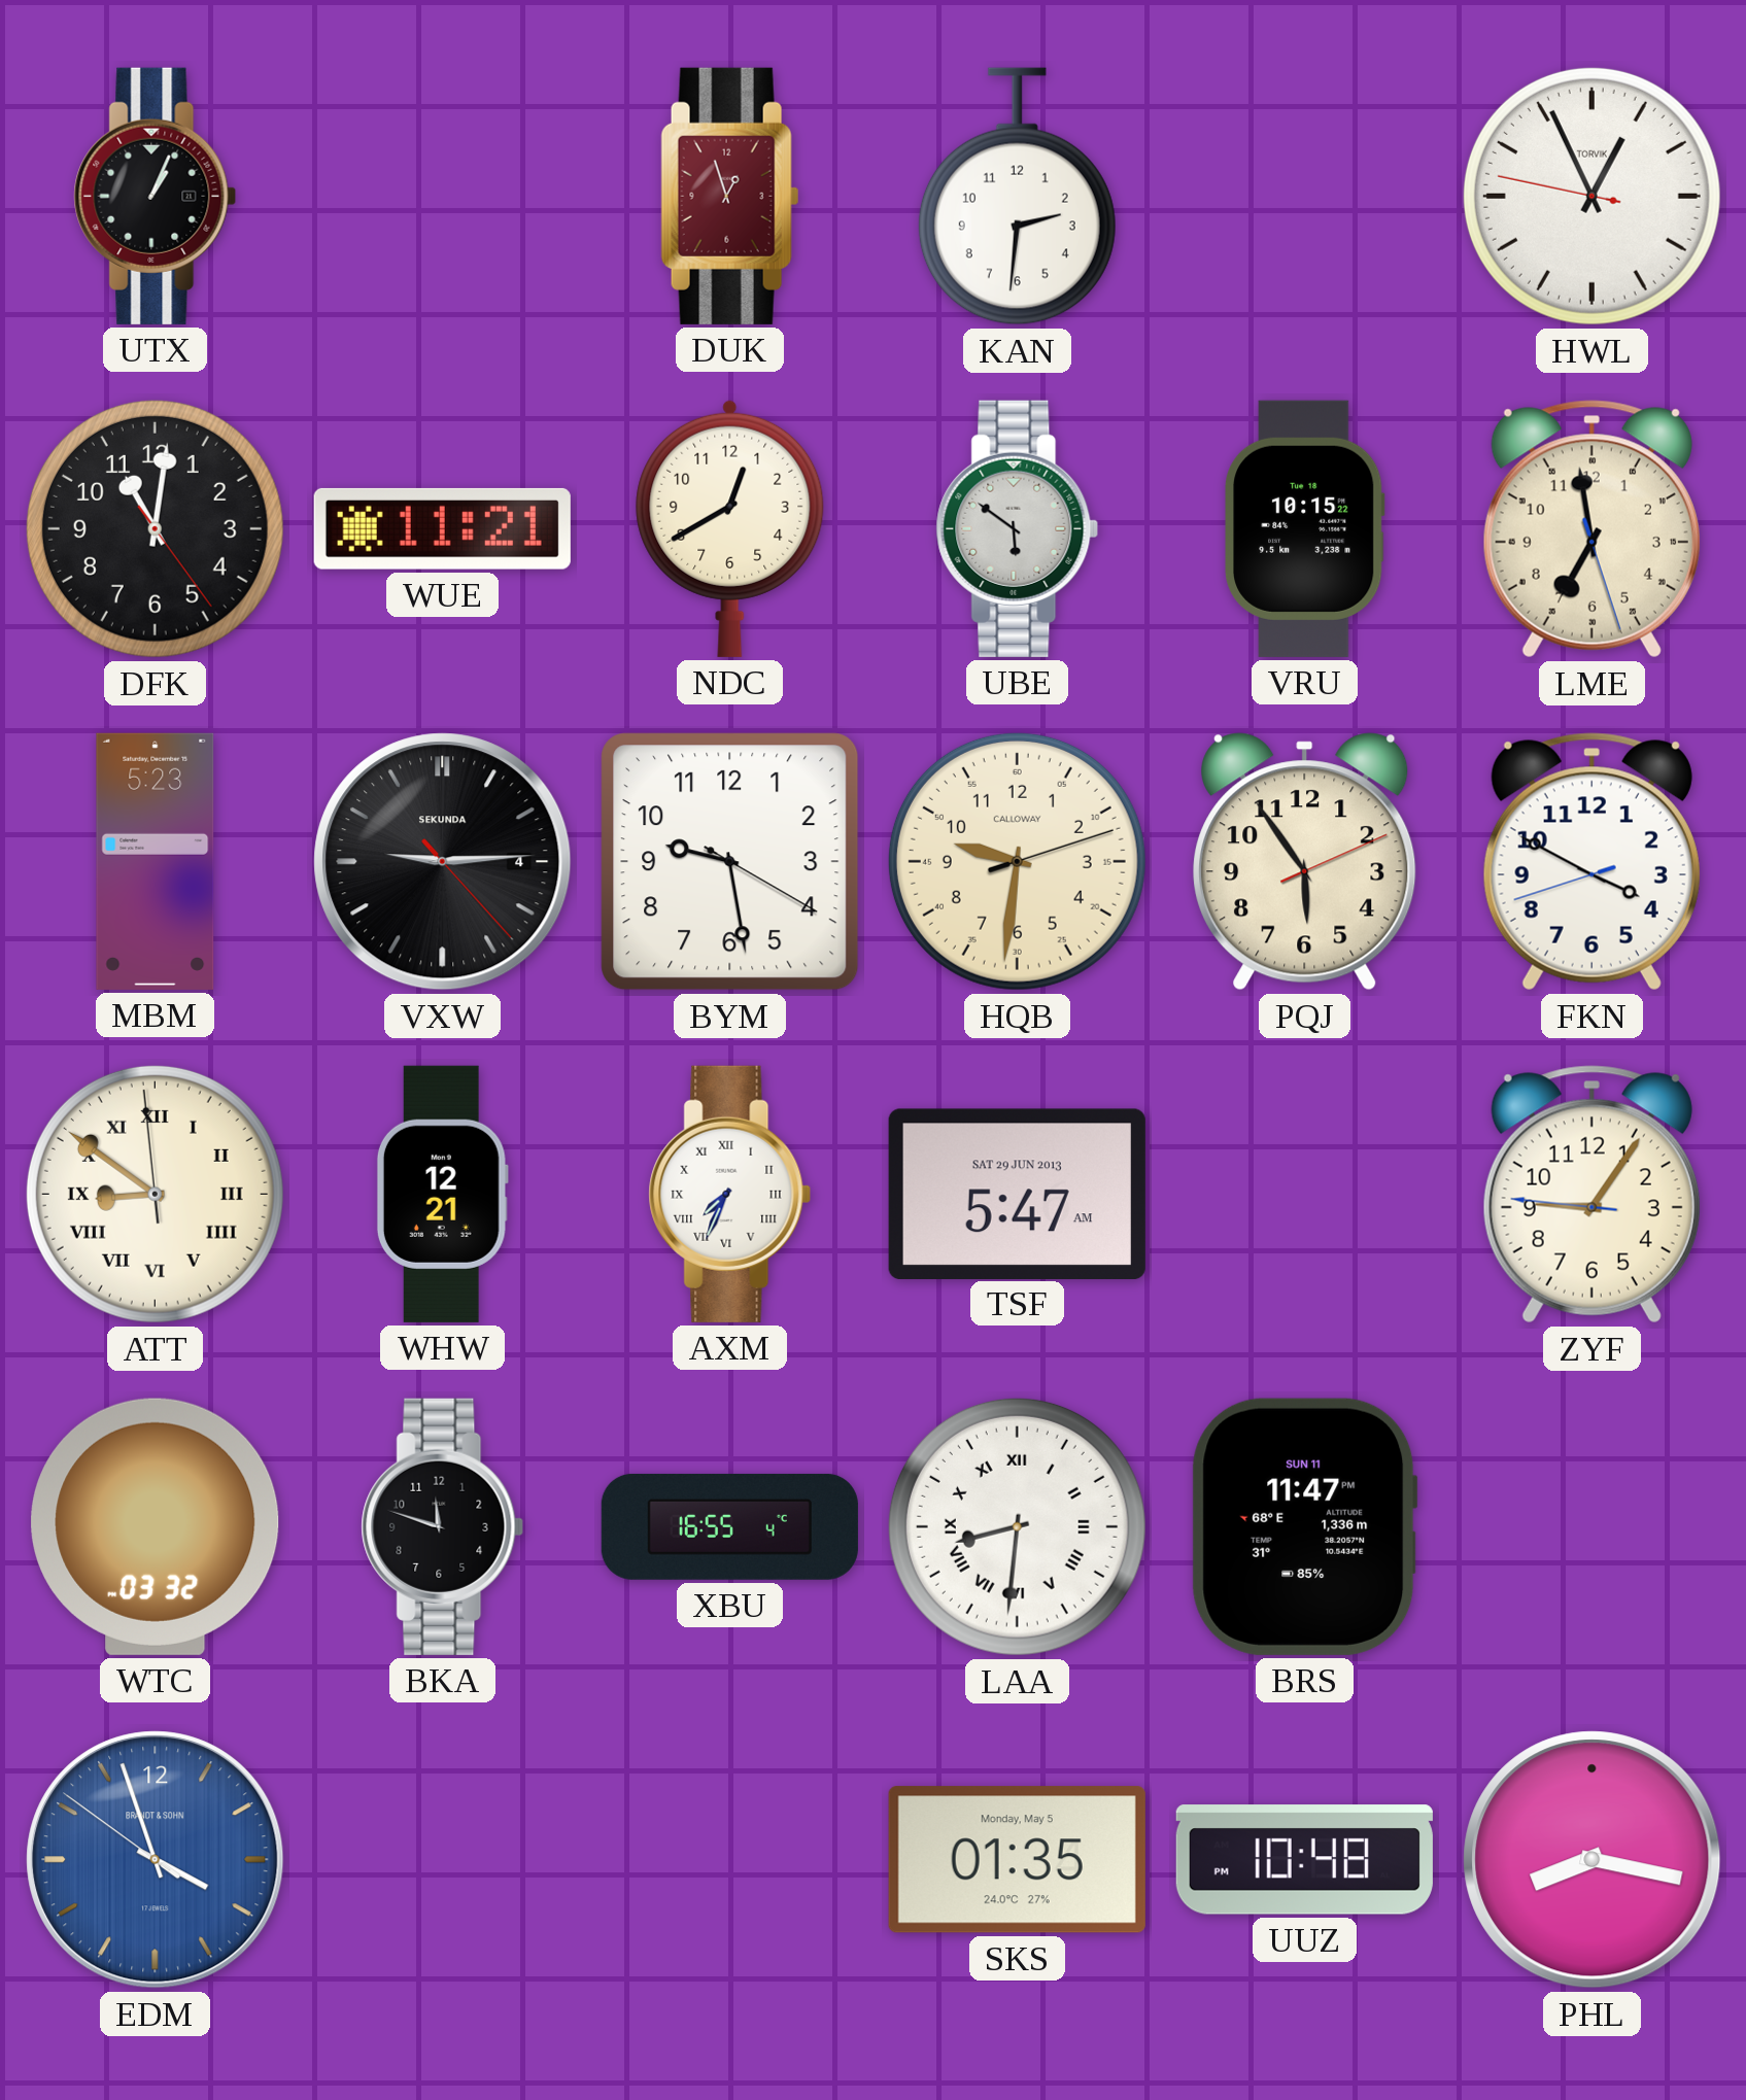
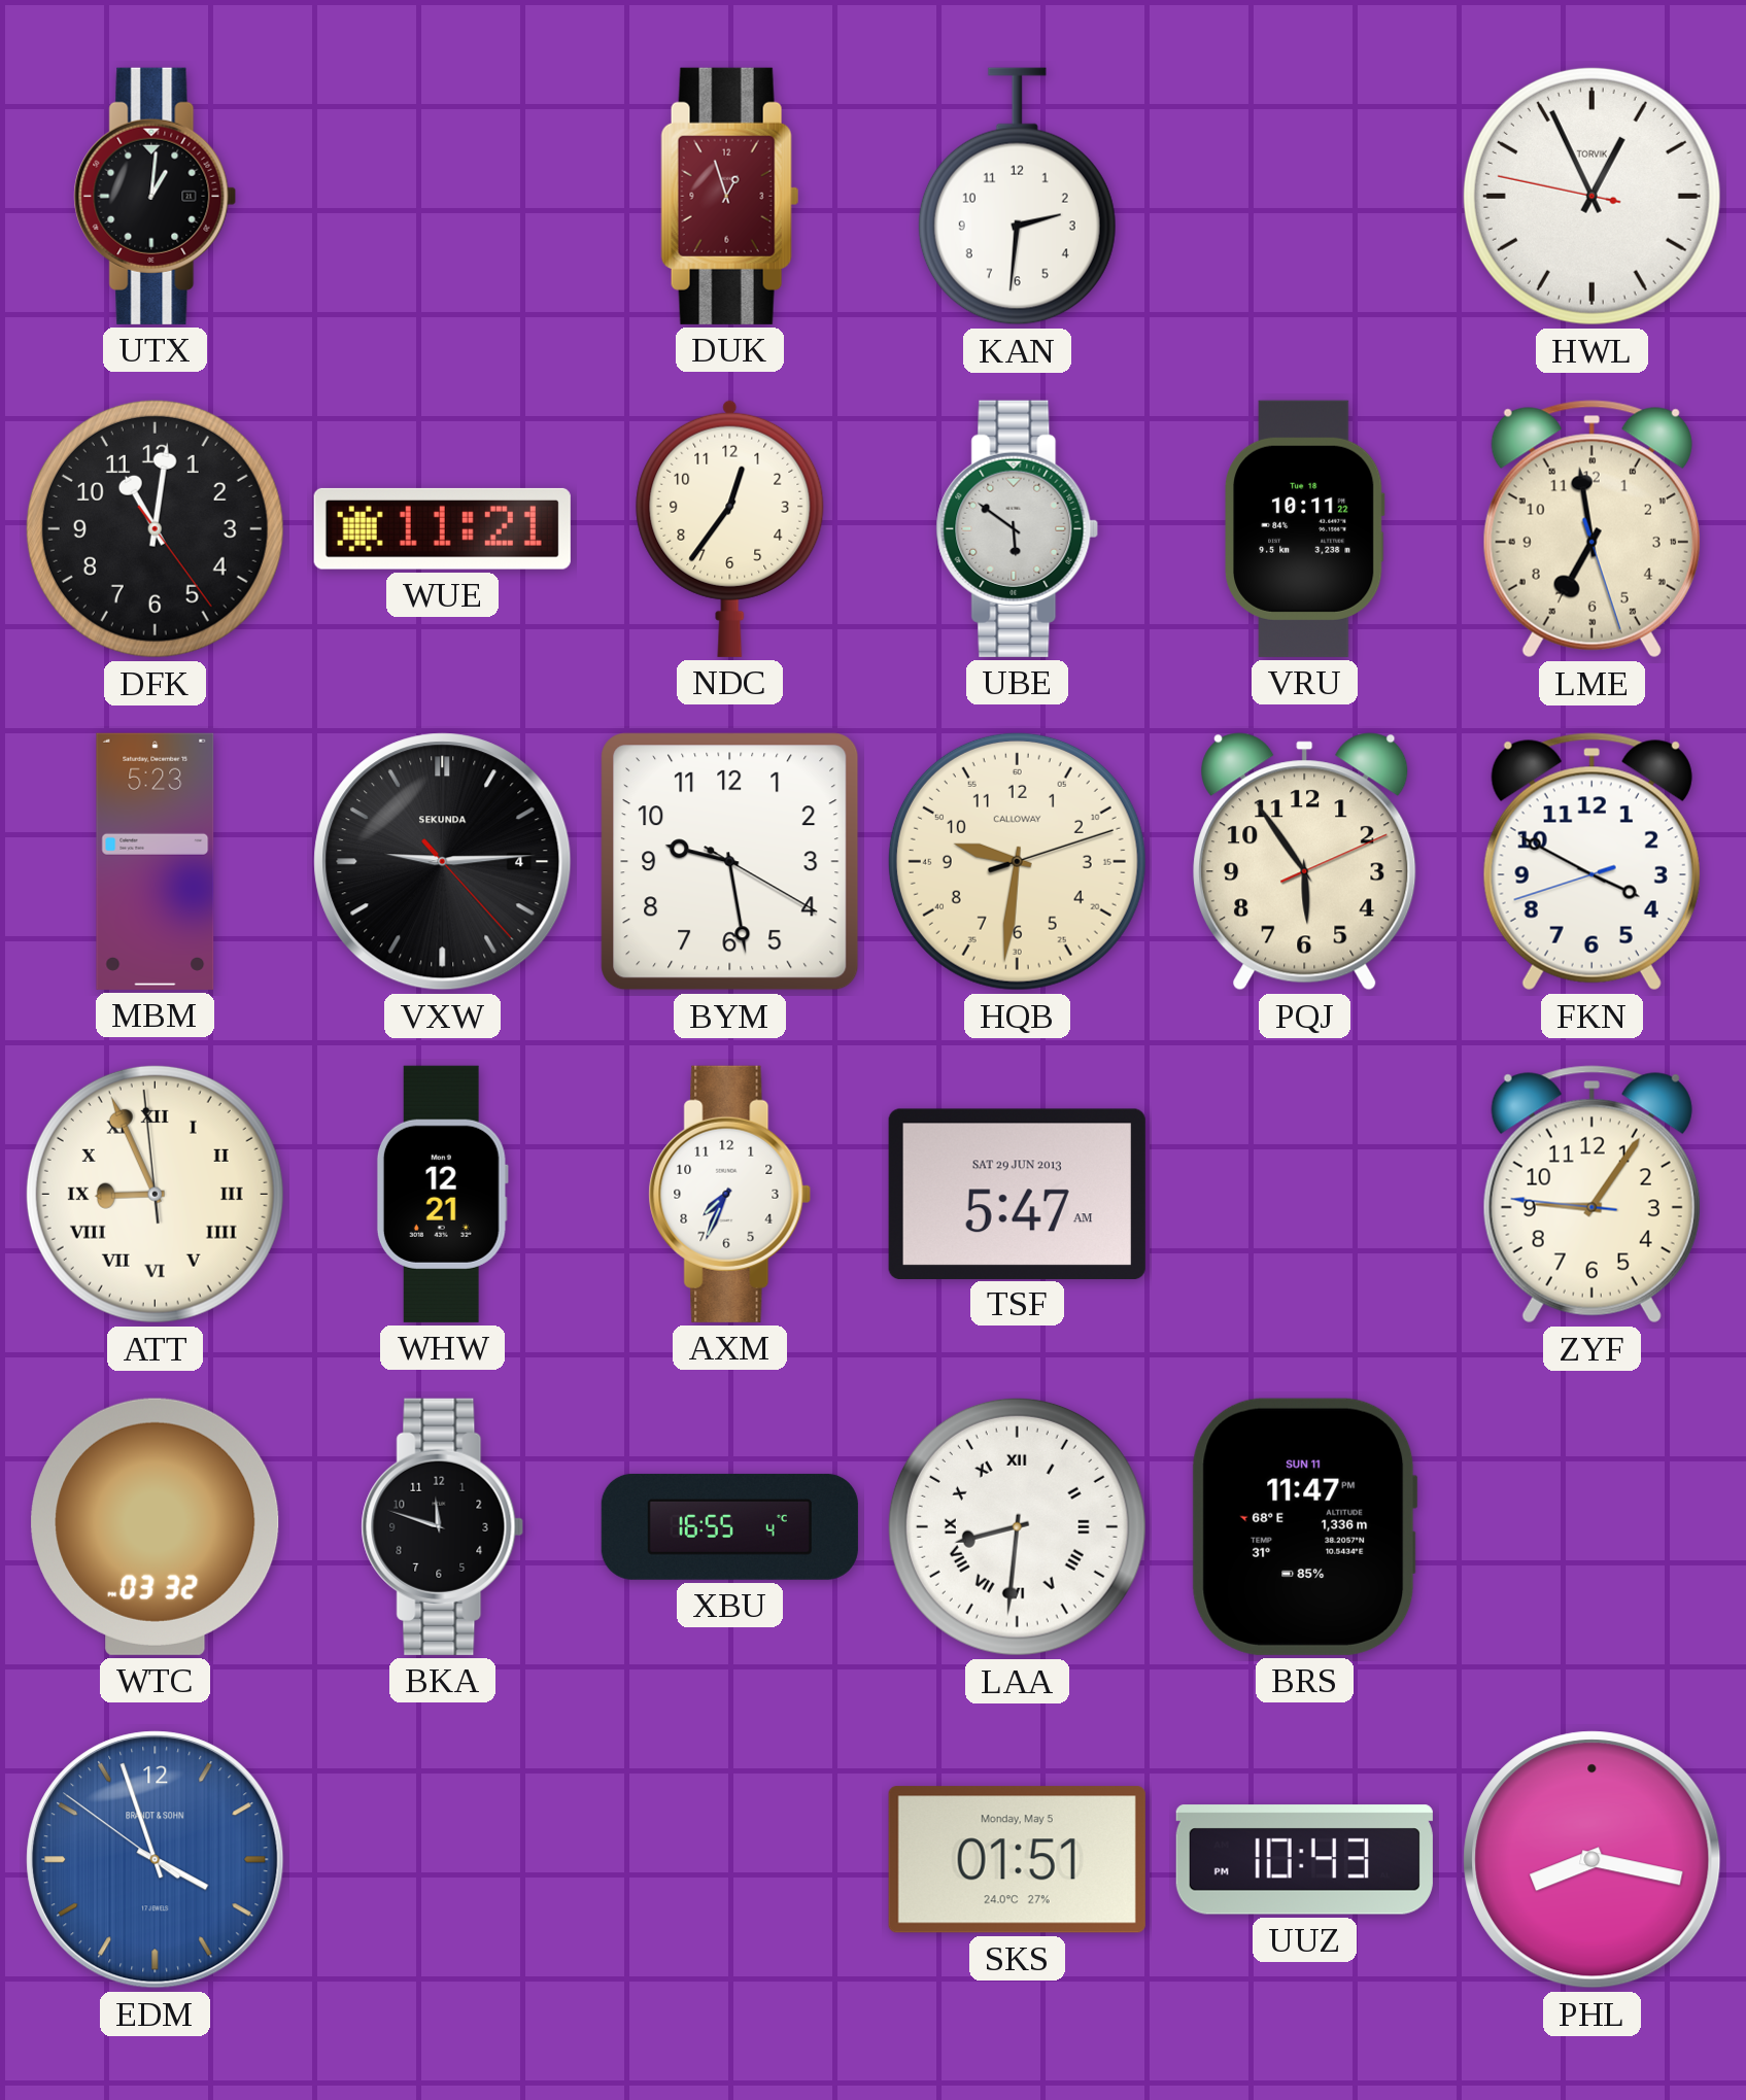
UTX: 1:04 -> 1:01
NDC: 12:40 -> 12:36
VRU: 10:15 -> 10:11
ATT: 8:50 -> 8:55
AXM numerals: Roman -> Arabic
SKS: 01:35 -> 01:51
UUZ: 10:48 -> 10:43
